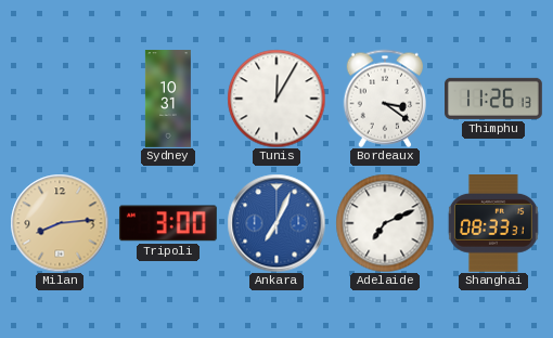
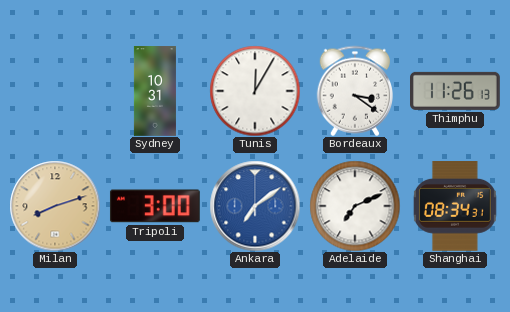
Milan: 8:14 -> 8:12
Ankara: 7:04 -> 7:09
Shanghai: 08:33 -> 08:34
